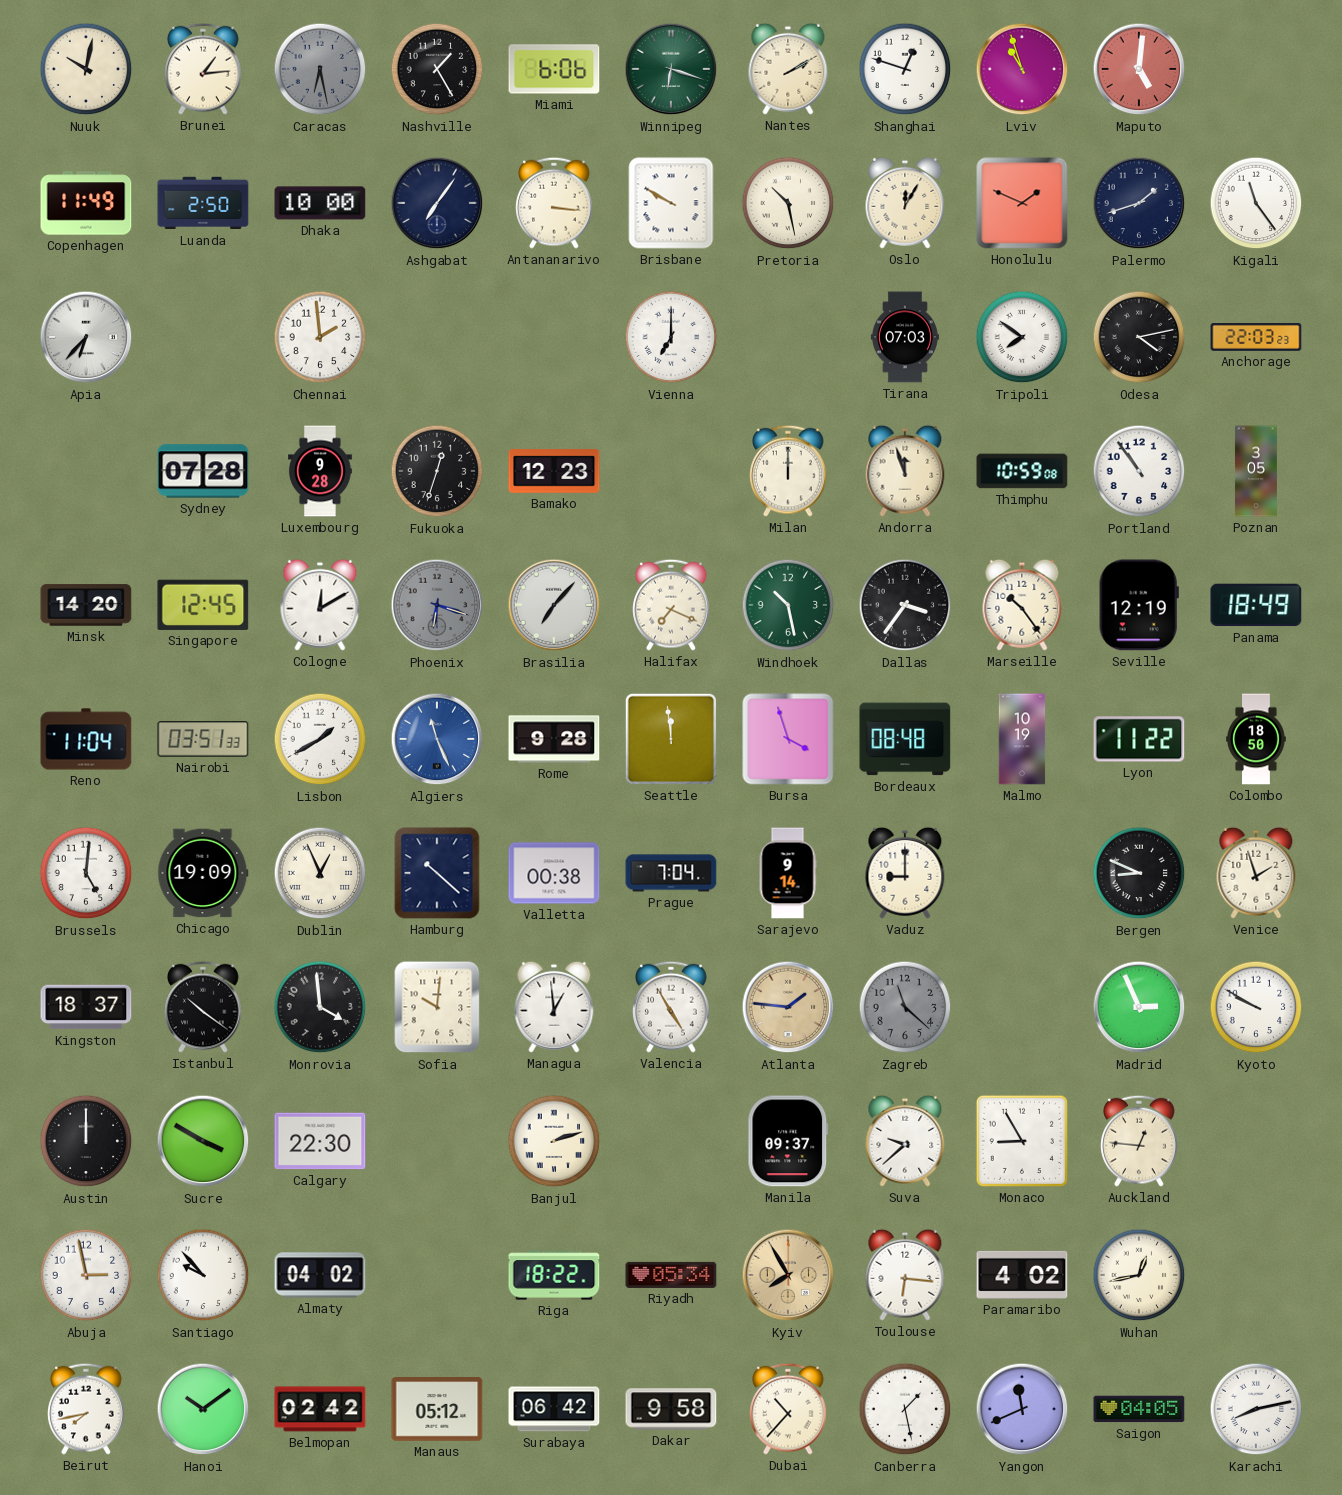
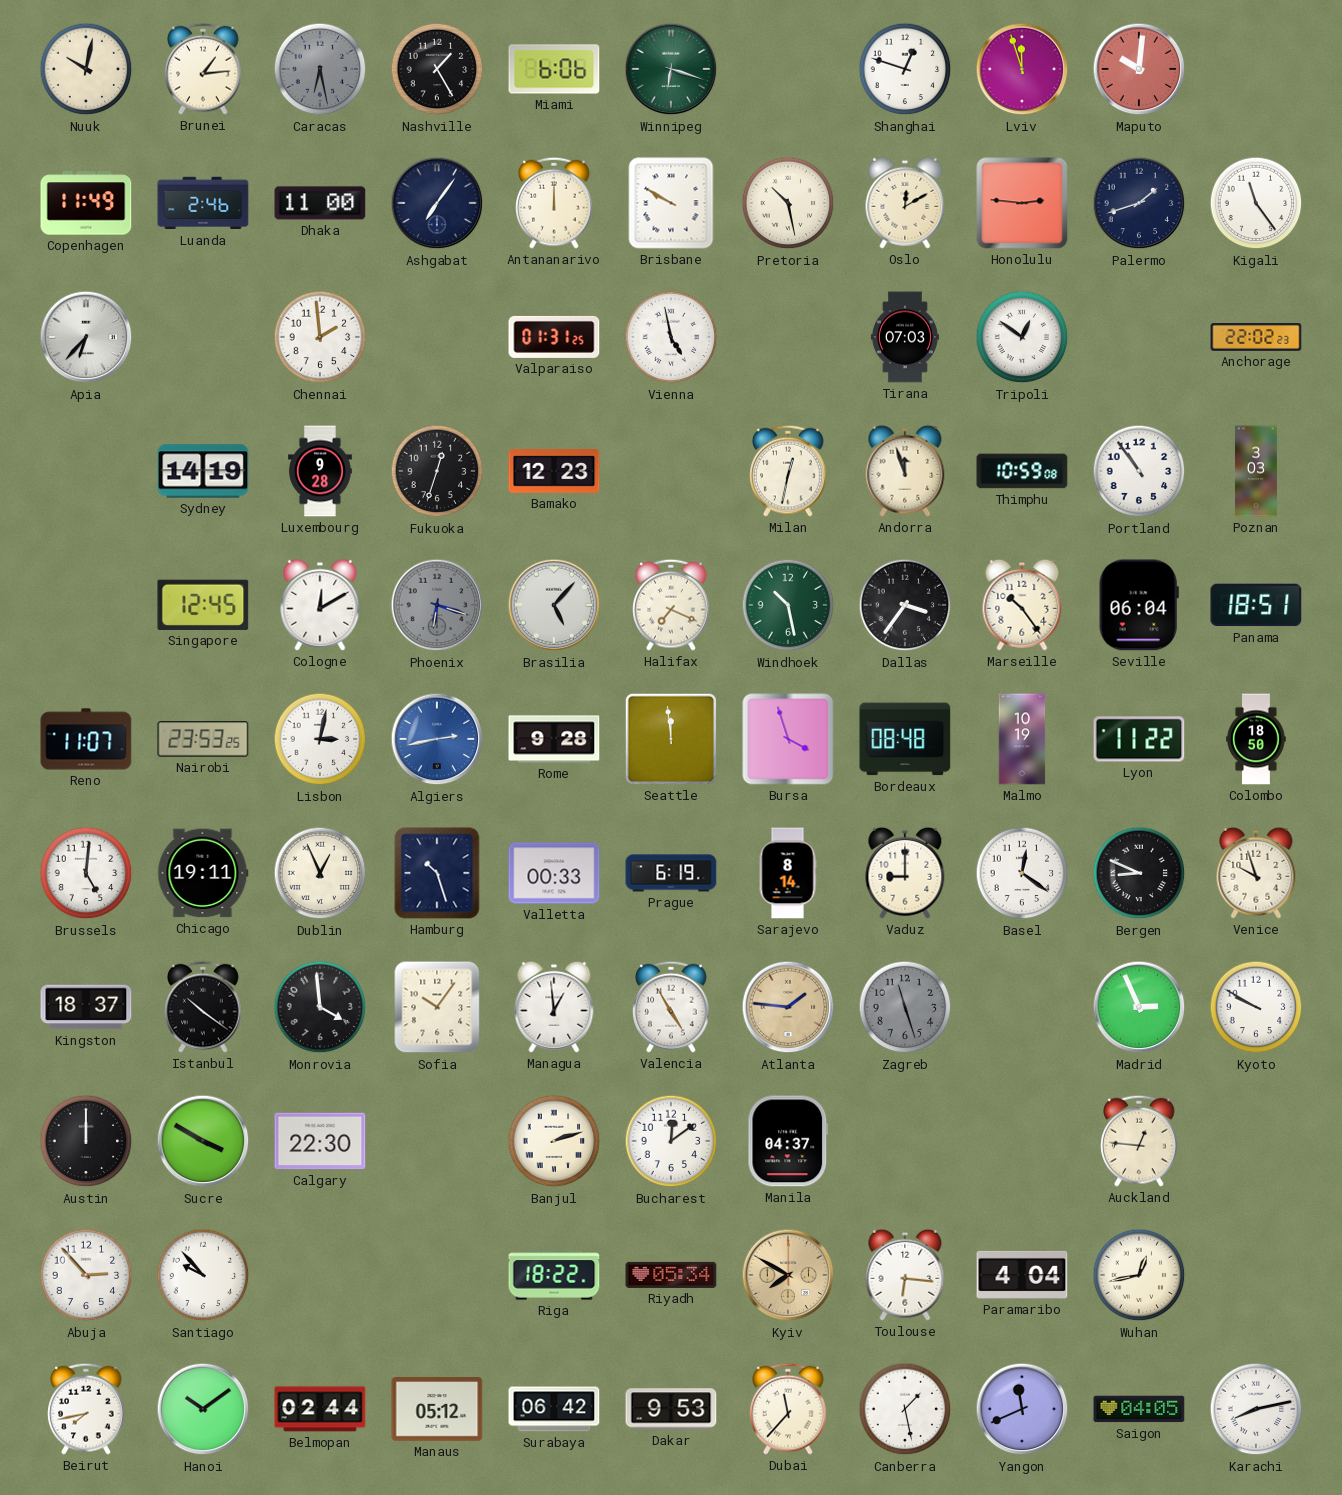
Nantes: 2:10 -> none
Lviv: 10:57 -> 11:57
Maputo: 5:01 -> 10:01
Luanda: 2:50 -> 2:46
Dhaka: 10:00 -> 11:00
Antananarivo: 3:16 -> 12:00
Oslo: 12:05 -> 12:10
Honolulu: 1:49 -> 2:46
Valparaiso: none -> 01:31
Vienna: 7:00 -> 4:58
Tripoli: 7:51 -> 12:51
Odesa: 4:13 -> none
Anchorage: 22:03 -> 22:02
Sydney: 07:28 -> 14:19
Milan: 12:00 -> 12:32
Poznan: 3:05 -> 3:03
Minsk: 14:20 -> none
Brasilia: 7:07 -> 5:07
Seville: 12:19 -> 06:04
Panama: 18:49 -> 18:51
Reno: 11:04 -> 11:07
Nairobi: 03:51 -> 23:53
Lisbon: 1:40 -> 3:02
Algiers: 11:26 -> 2:43
Chicago: 19:09 -> 19:11
Hamburg: 10:22 -> 10:27
Valletta: 00:38 -> 00:33
Prague: 7:04 -> 6:19
Sarajevo: 9:14 -> 8:14
Basel: none -> 12:21
Venice: 1:57 -> 9:57
Sofia: 10:01 -> 10:06
Zagreb: 11:22 -> 11:27
Bucharest: none -> 12:09
Manila: 09:37 -> 04:37
Suva: 9:38 -> none
Monaco: 8:55 -> none
Abuja: 2:58 -> 2:53
Almaty: 04:02 -> none
Kyiv: 7:55 -> 7:50
Paramaribo: 4:02 -> 4:04
Belmopan: 02:42 -> 02:44
Dakar: 9:58 -> 9:53
Dubai: 10:37 -> 11:37
